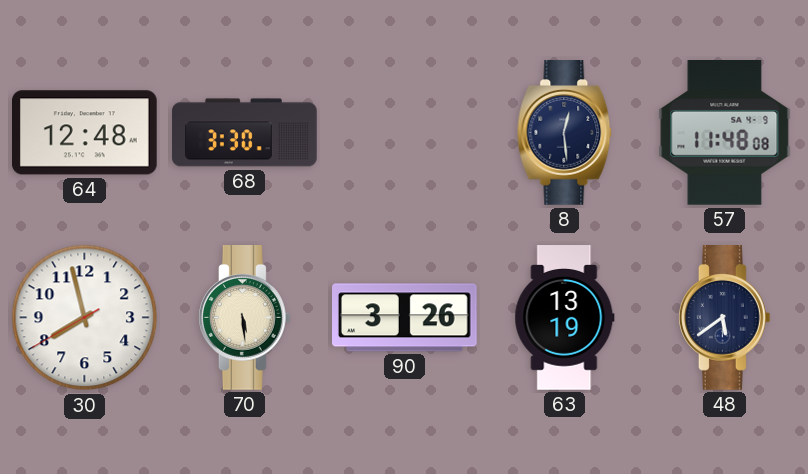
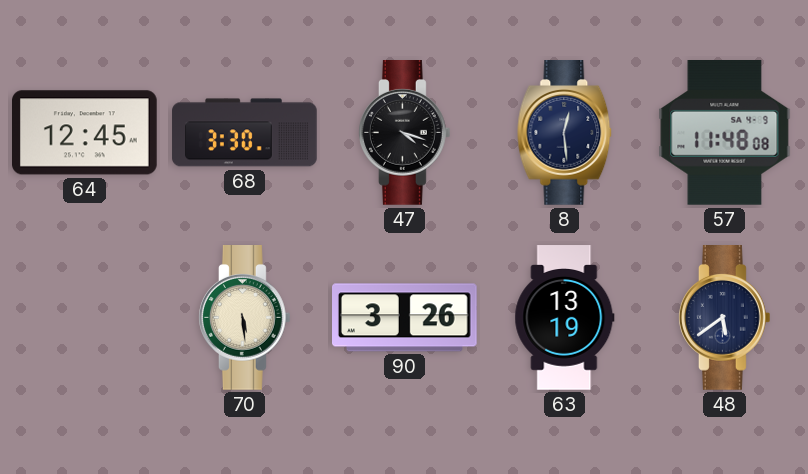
64: 12:48 -> 12:45
47: none -> 4:18
30: 7:57 -> none
